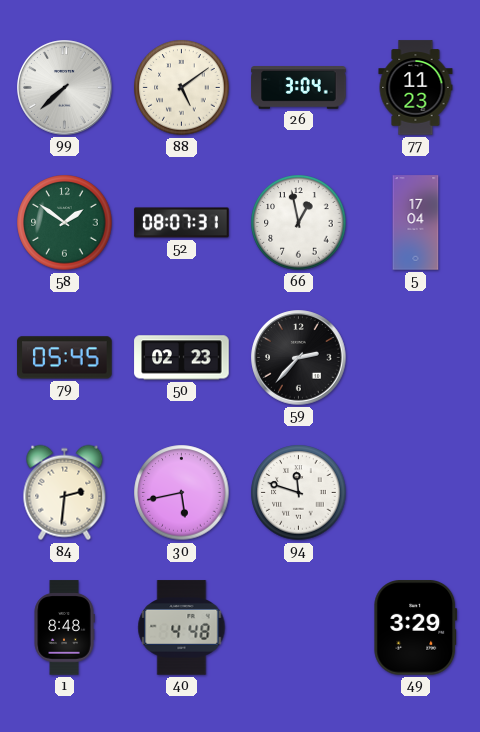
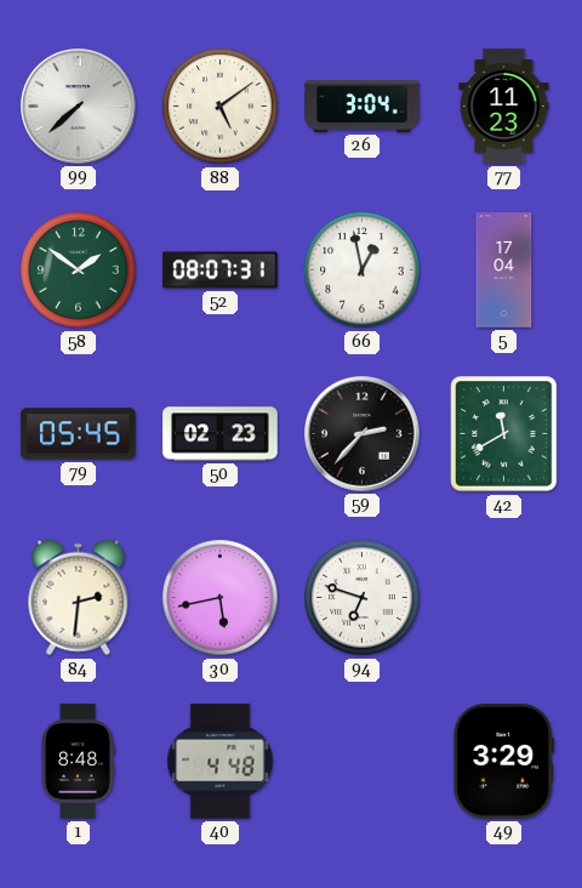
42: none -> 11:40
94: 11:48 -> 6:48
